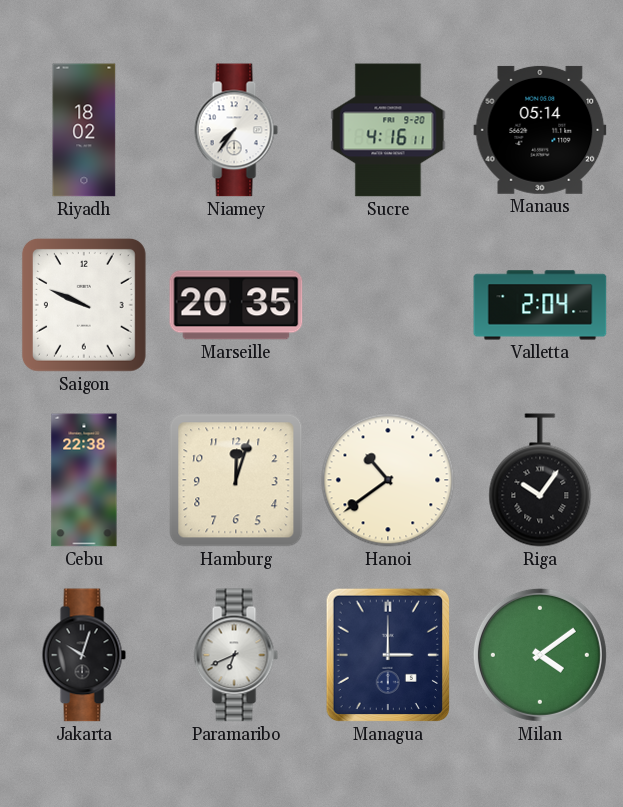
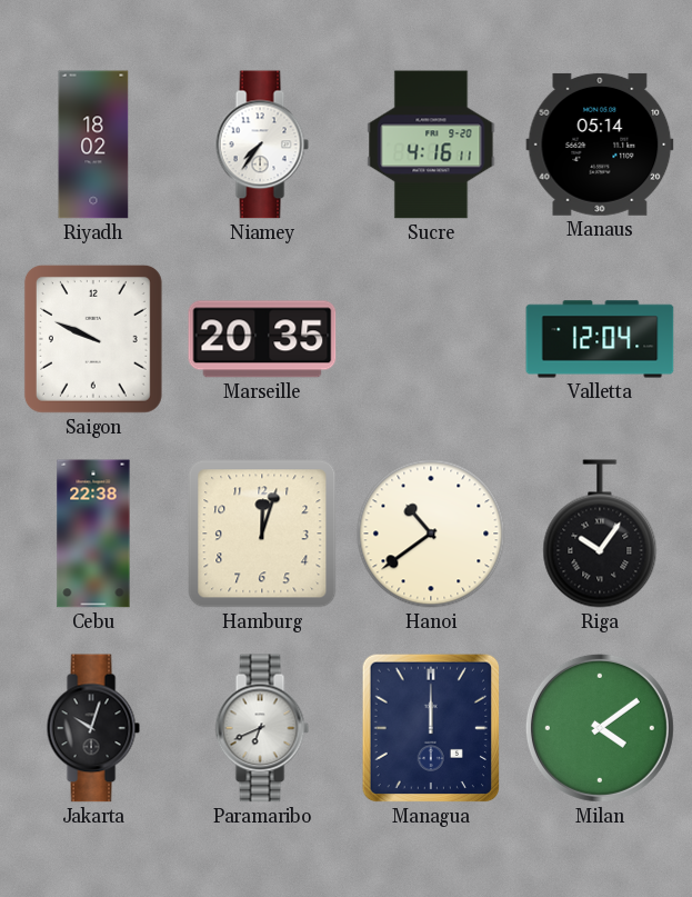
Valletta: 2:04 -> 12:04
Managua: 3:00 -> 12:00
